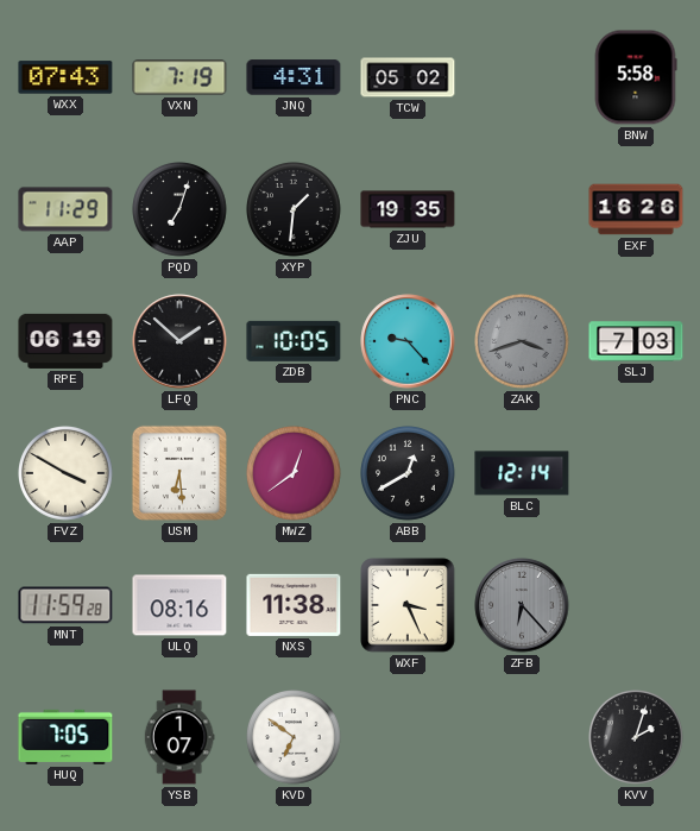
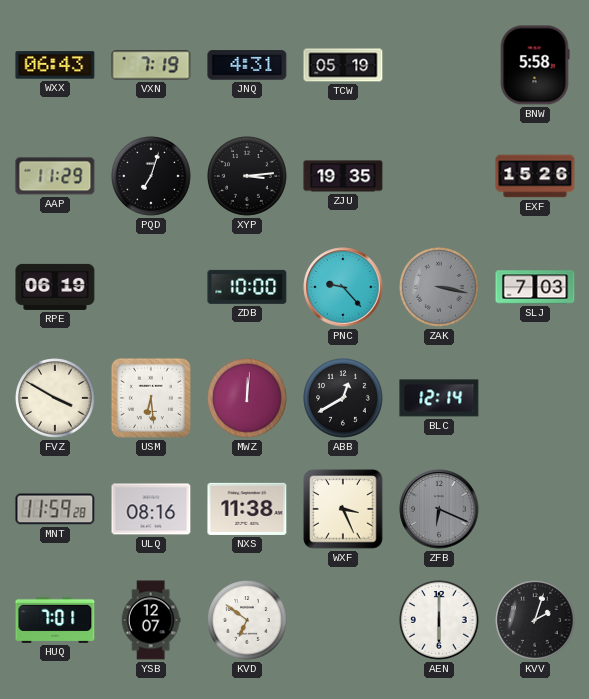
WXX: 07:43 -> 06:43
TCW: 05:02 -> 05:19
XYP: 1:31 -> 3:14
EXF: 16:26 -> 15:26
LFQ: 1:52 -> none
ZDB: 10:05 -> 10:00
ZAK: 3:42 -> 3:17
MWZ: 12:39 -> 12:01
ZFB: 6:23 -> 6:19
HUQ: 7:05 -> 7:01
YSB: 1:07 -> 12:07
AEN: none -> 6:00
